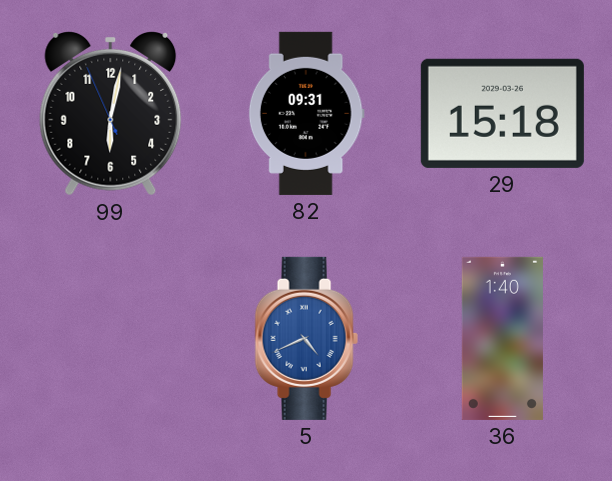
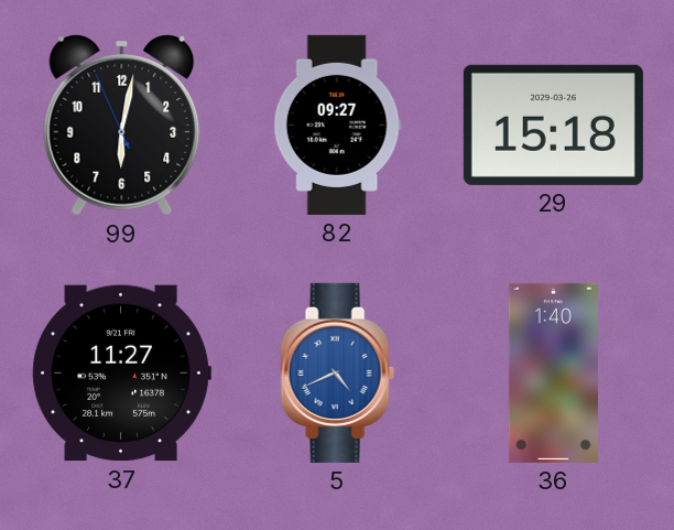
82: 09:31 -> 09:27
37: none -> 11:27
